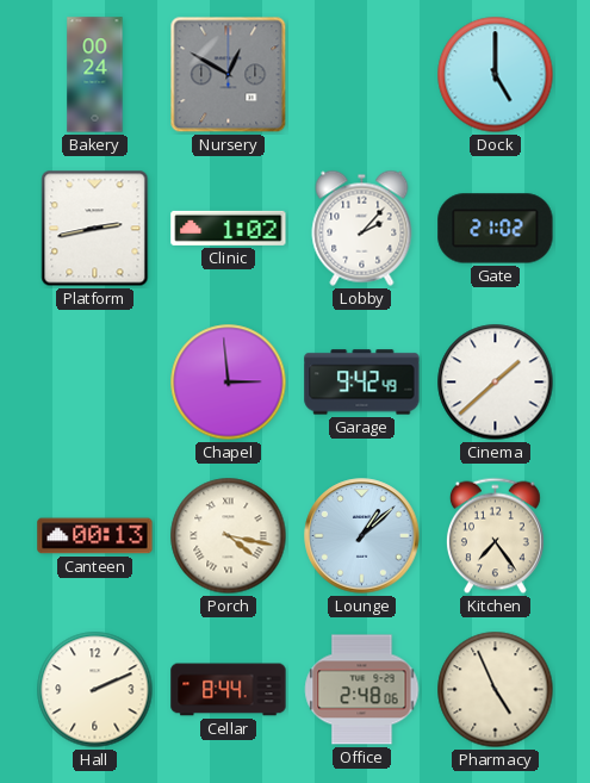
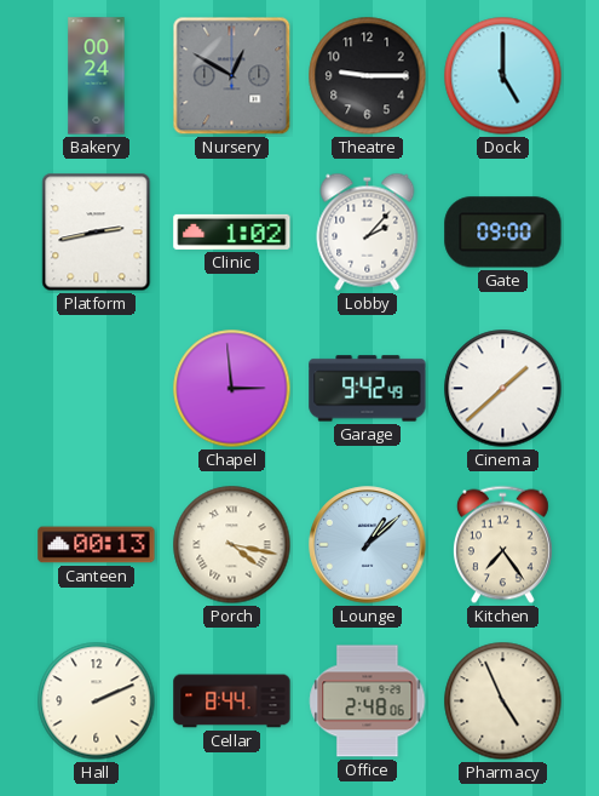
Theatre: none -> 9:15
Gate: 21:02 -> 09:00
